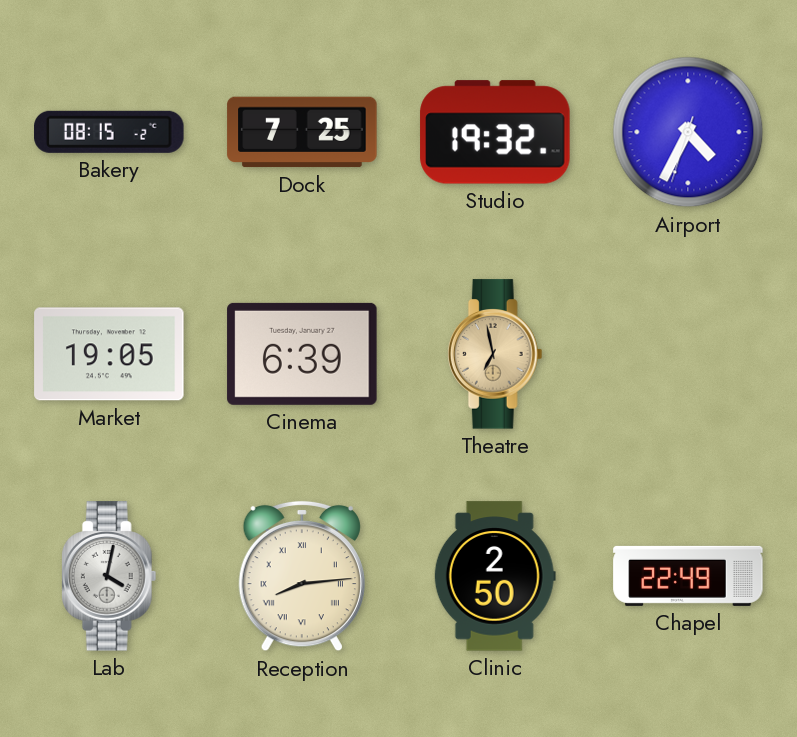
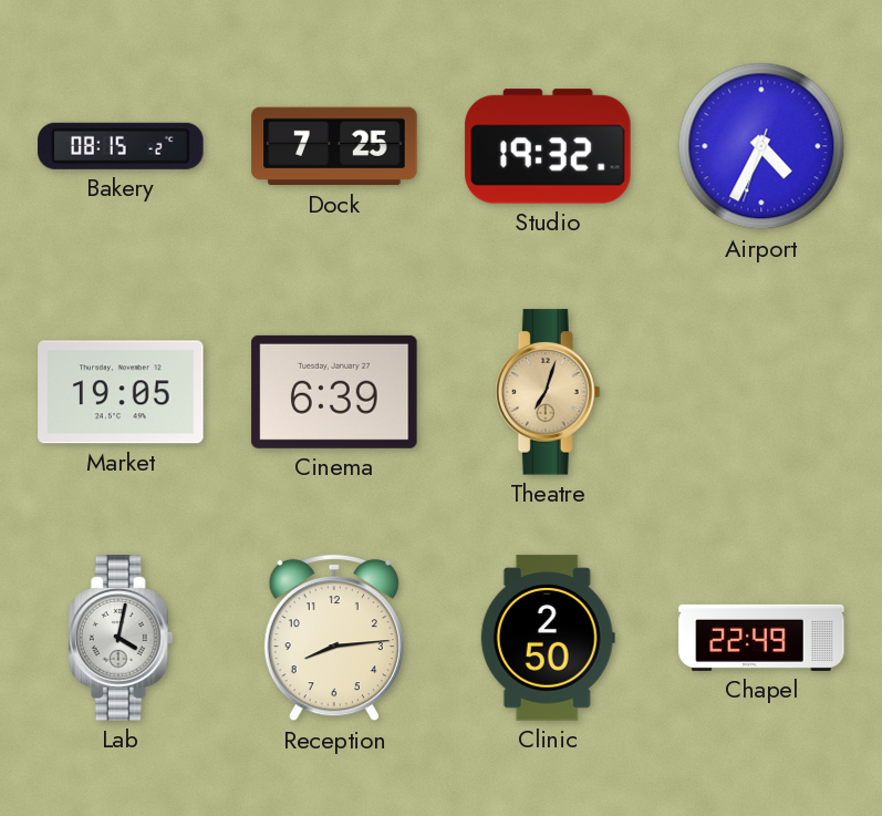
Theatre: 6:58 -> 7:03
Reception numerals: Roman -> Arabic
